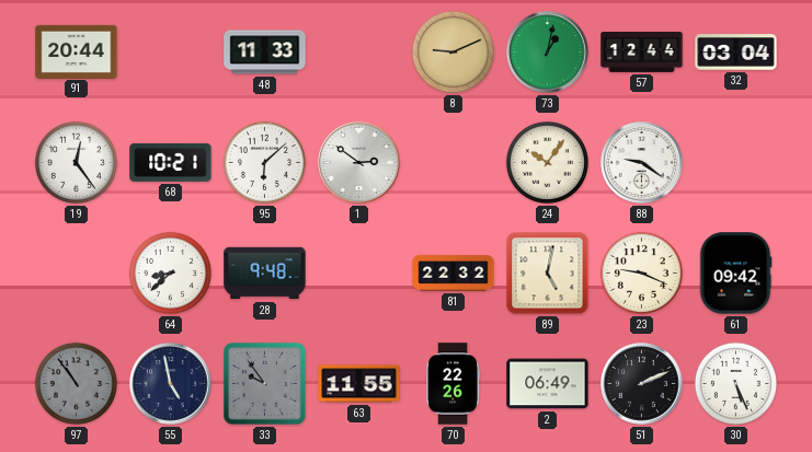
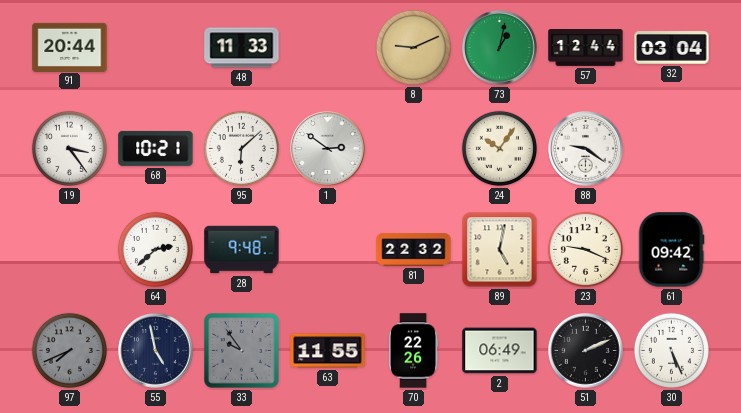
19: 12:24 -> 3:24
64: 8:38 -> 2:38
97: 10:54 -> 7:41
